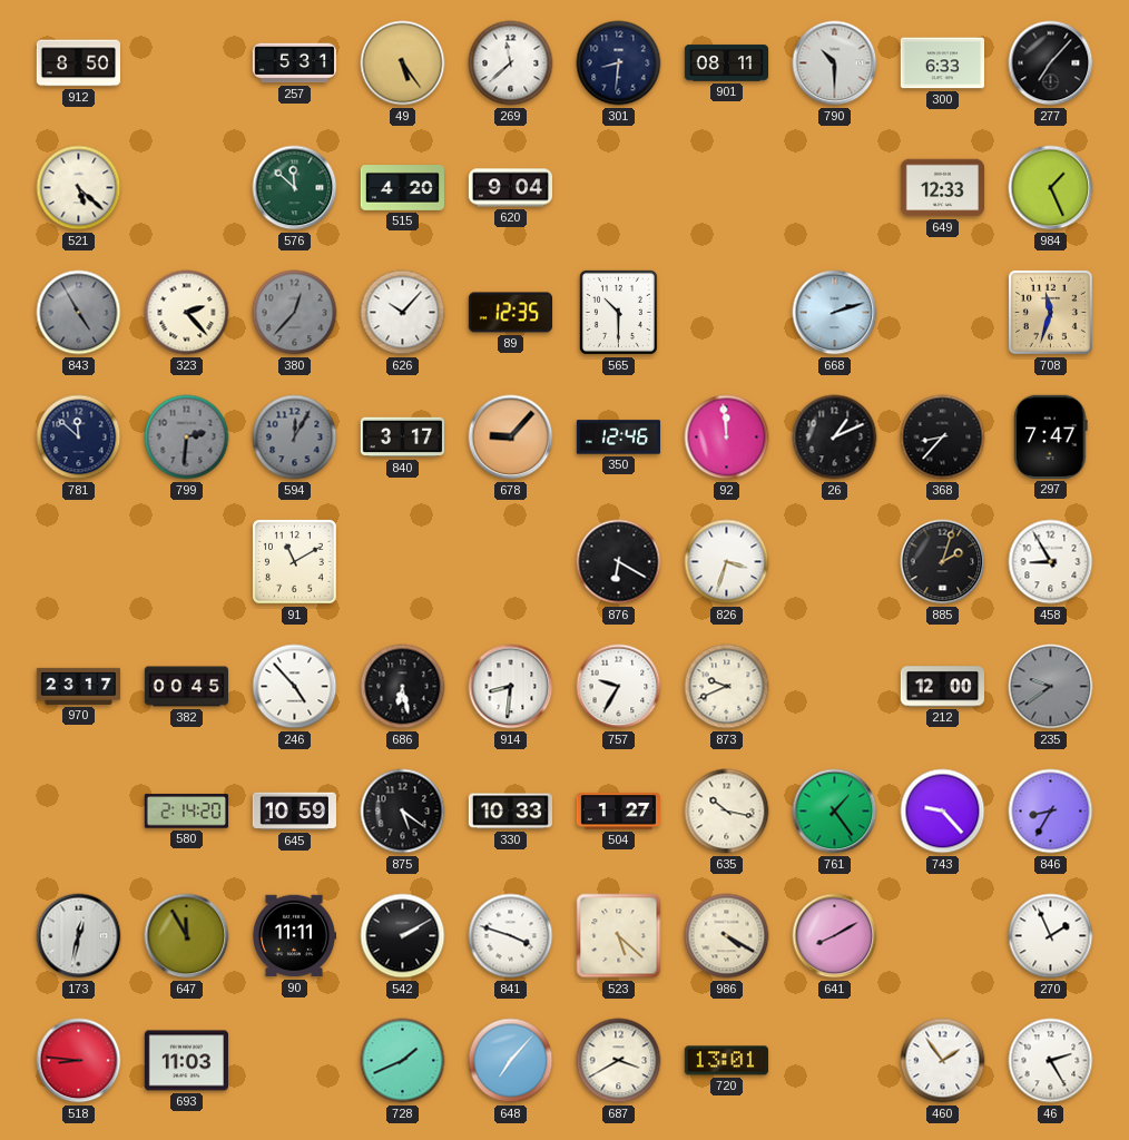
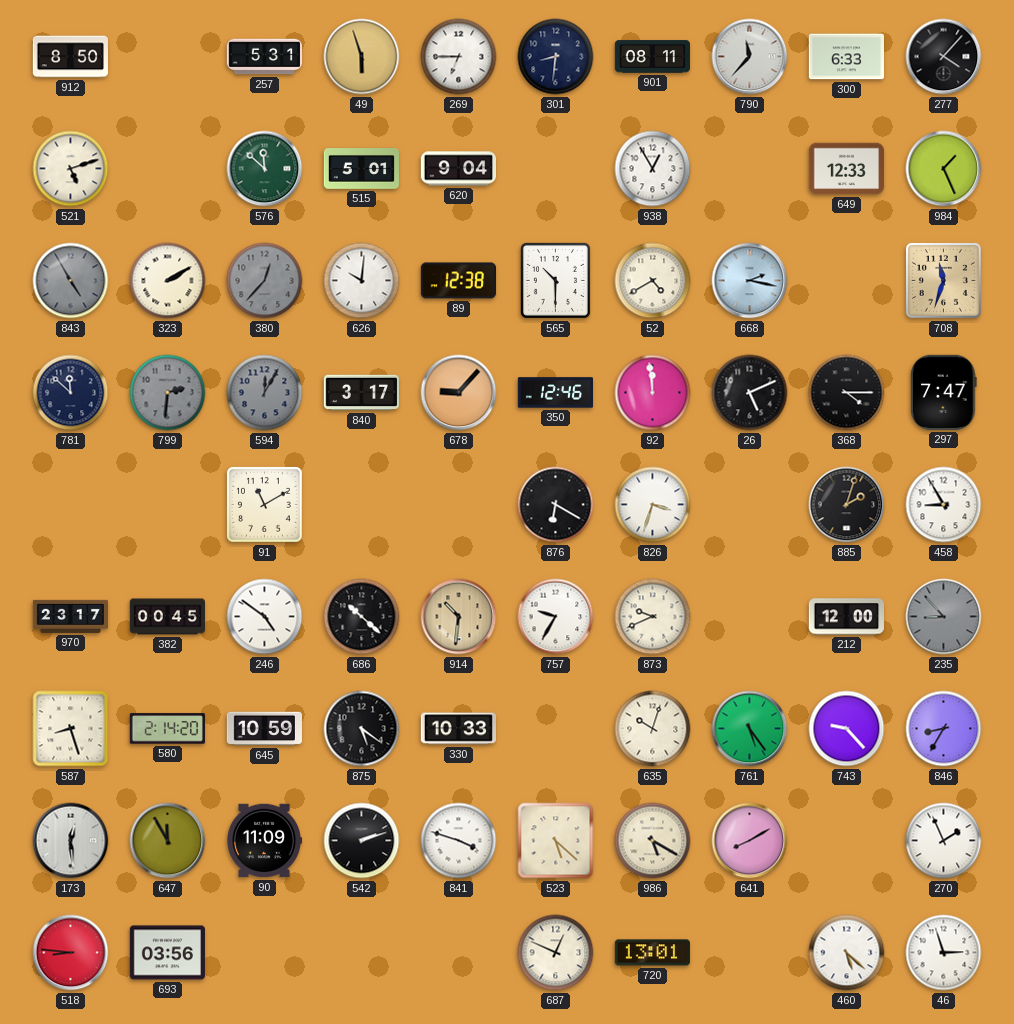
49: 5:24 -> 5:57
269: 11:38 -> 6:45
790: 10:30 -> 11:37
277: 7:07 -> 4:07
521: 5:22 -> 5:12
515: 4:20 -> 5:01
938: none -> 12:55
323: 2:23 -> 2:10
626: 10:07 -> 10:01
89: 12:35 -> 12:38
52: none -> 4:40
668: 2:12 -> 2:17
26: 1:11 -> 5:11
368: 8:37 -> 4:15
246: 4:53 -> 4:51
686: 6:28 -> 10:22
914: 8:31 -> 10:31
914 dial: white -> champagne
235: 9:39 -> 8:53
587: none -> 8:27
504: 1:27 -> none
635: 10:17 -> 10:03
761: 1:24 -> 5:24
173: 12:32 -> 12:29
90: 11:11 -> 11:09
542: 2:10 -> 2:12
986: 4:20 -> 5:20
693: 11:03 -> 03:56
728: 1:41 -> none
648: 7:07 -> none
687: 3:40 -> 12:49
460: 1:54 -> 5:22
46: 2:25 -> 2:57
